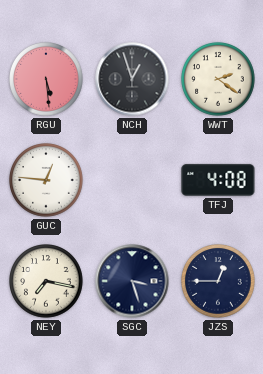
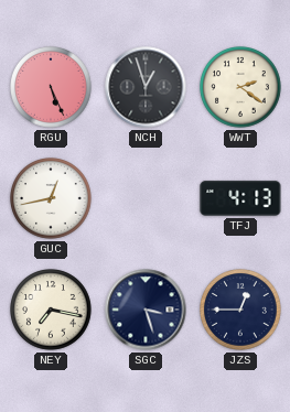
RGU: 5:29 -> 5:26
GUC: 12:46 -> 12:43
TFJ: 4:08 -> 4:13
